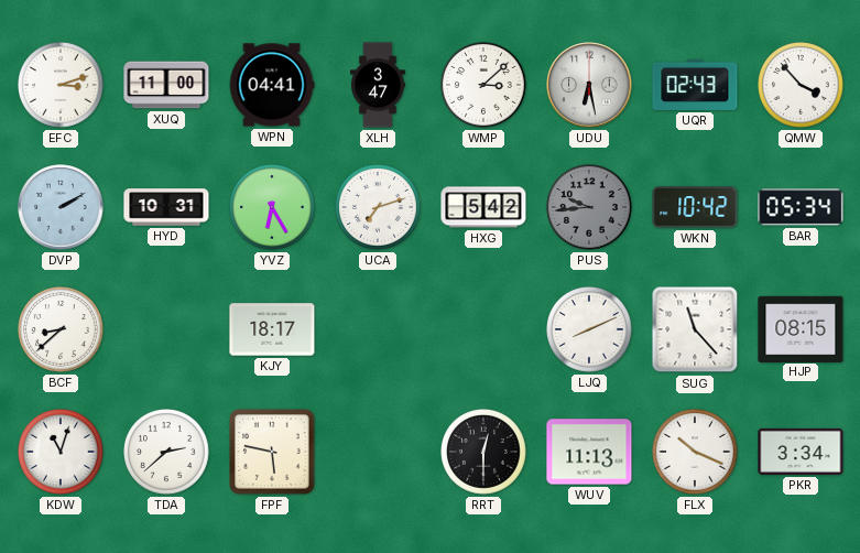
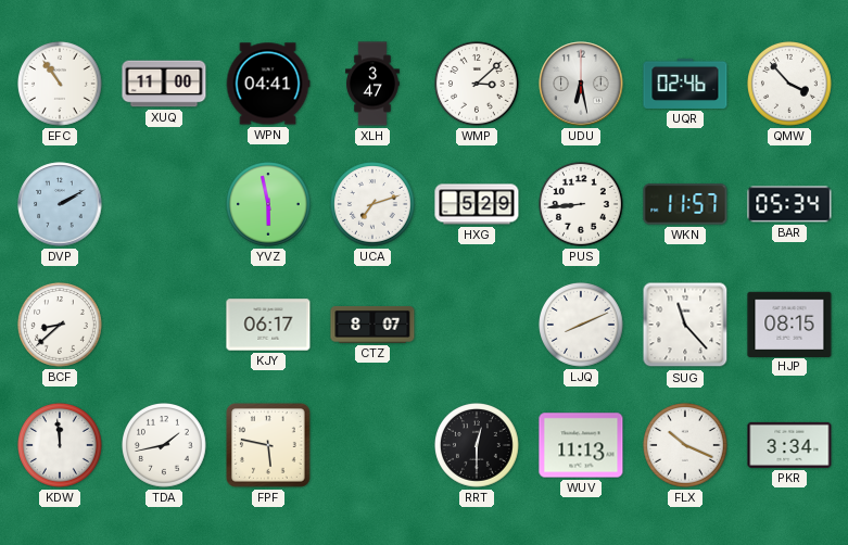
EFC: 3:12 -> 10:54
UQR: 02:43 -> 02:46
HYD: 10:31 -> none
YVZ: 6:25 -> 5:58
HXG: 5:42 -> 5:29
PUS: 9:44 -> 8:44
PUS dial: grey -> white
WKN: 10:42 -> 11:57
KJY: 18:17 -> 06:17
CTZ: none -> 8:07
KDW: 11:03 -> 11:59
TDA: 2:38 -> 1:43
